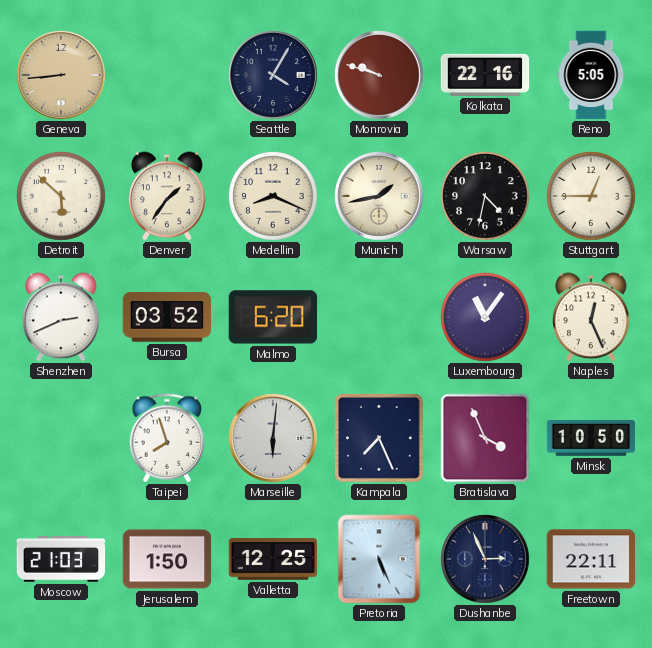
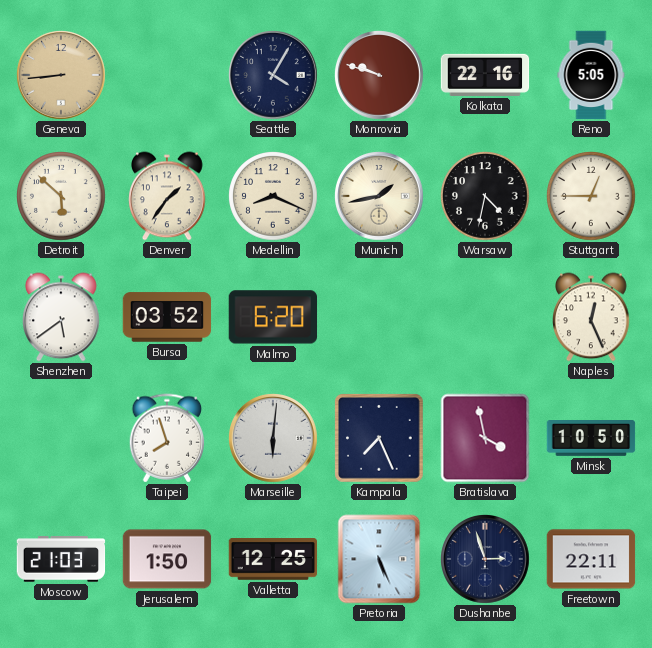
Shenzhen: 2:41 -> 5:39
Luxembourg: 11:06 -> none
Bratislava: 3:56 -> 3:58
Dushanbe: 2:56 -> 2:57
